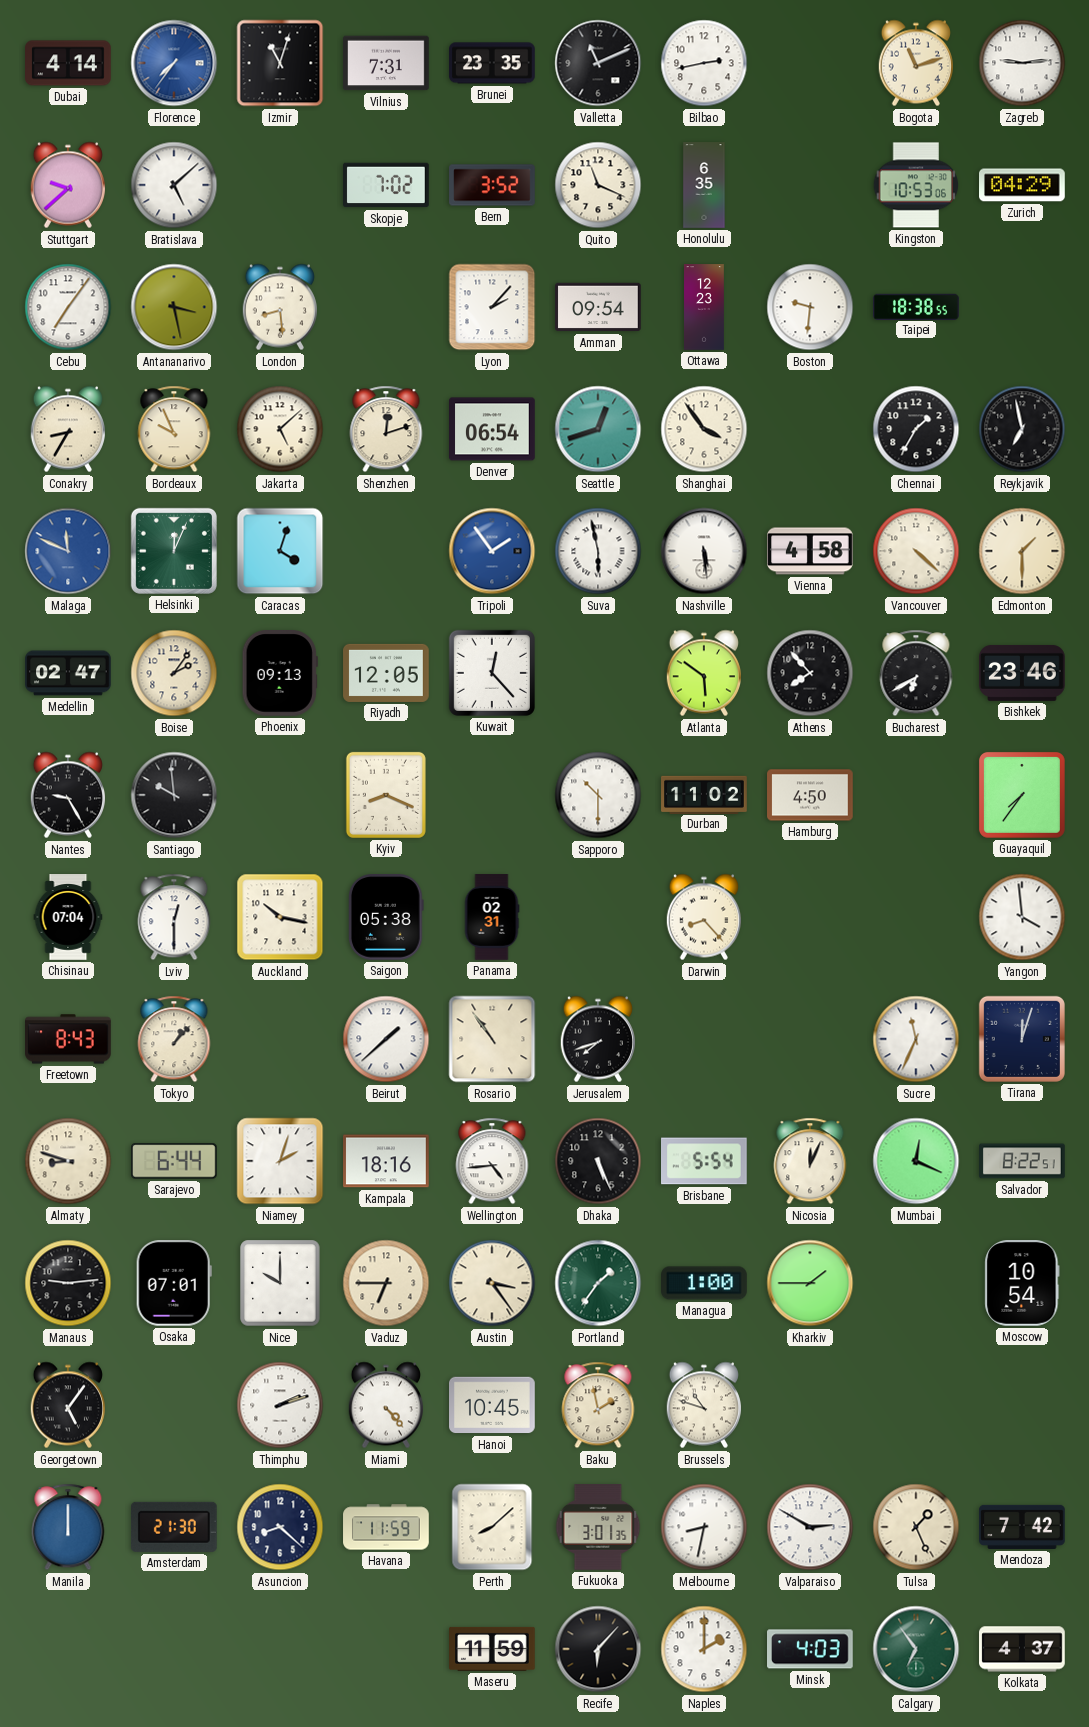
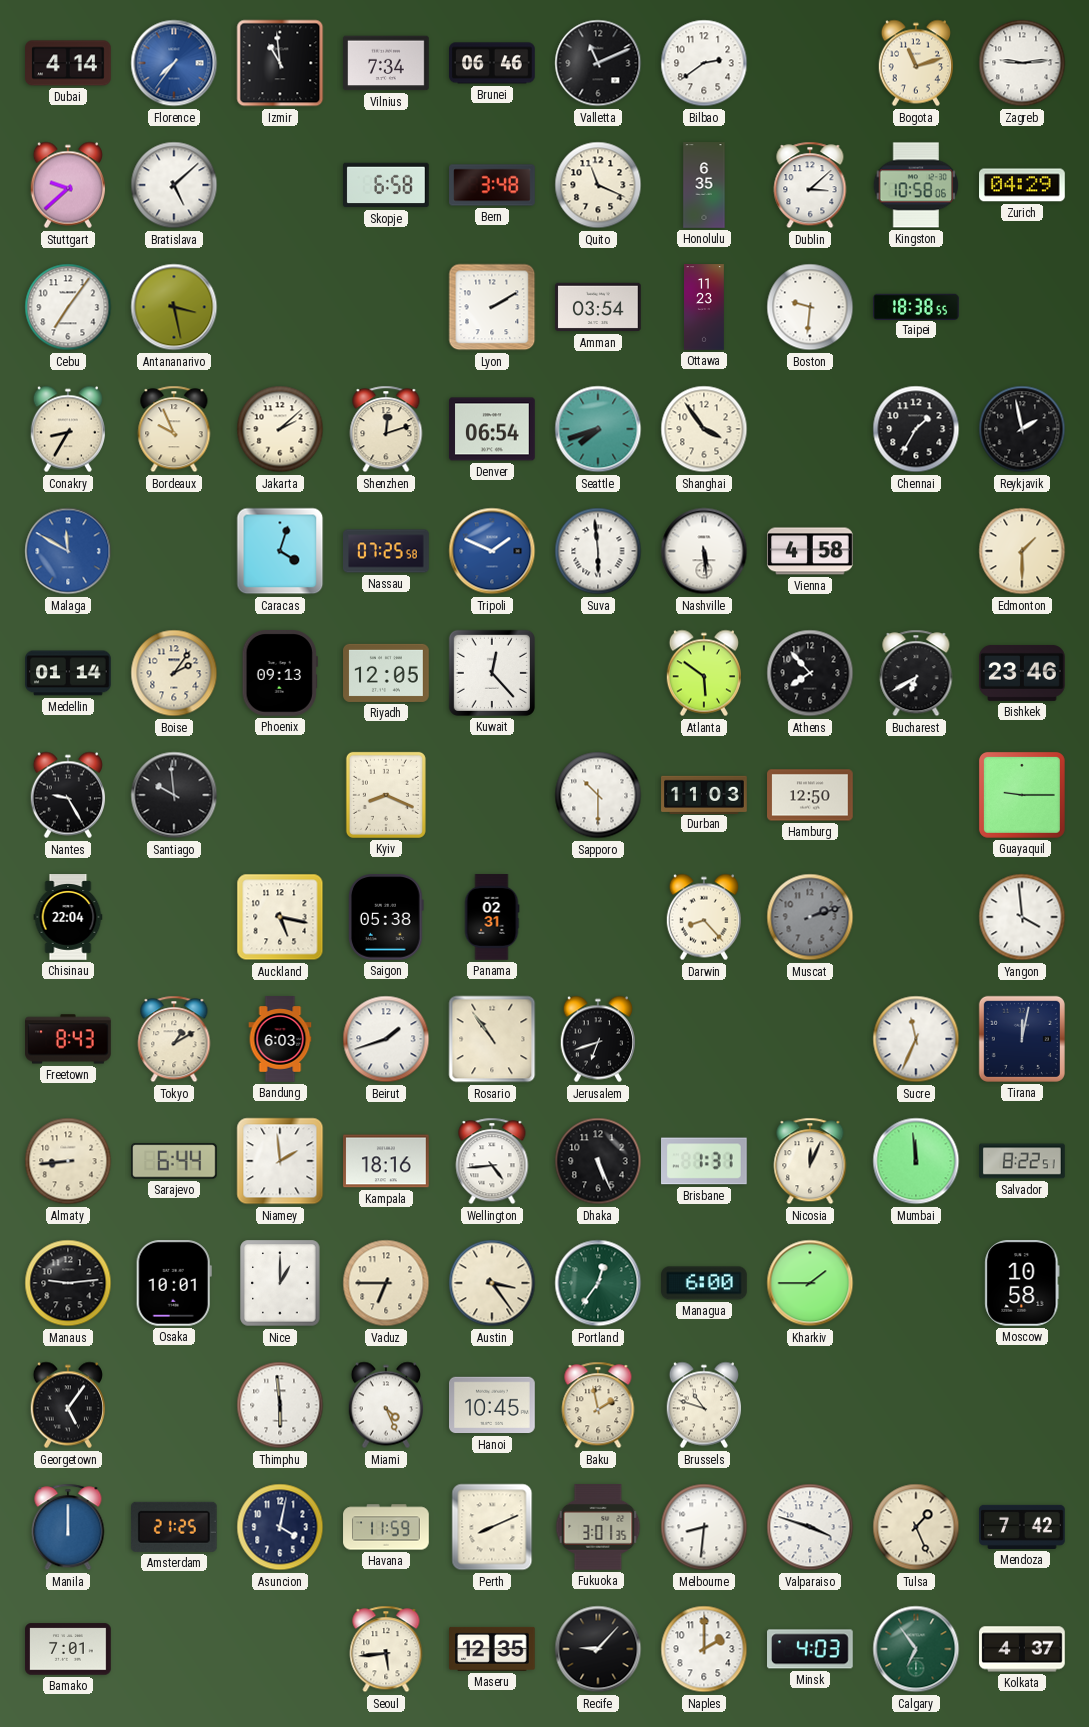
Izmir: 11:03 -> 10:59
Vilnius: 7:31 -> 7:34
Brunei: 23:35 -> 06:46
Bilbao: 2:43 -> 2:39
Skopje: 7:02 -> 6:58
Bern: 3:52 -> 3:48
Dublin: none -> 3:08
Kingston: 10:53 -> 10:58
London: 8:29 -> none
Lyon: 2:07 -> 2:10
Amman: 09:54 -> 03:54
Ottawa: 12:23 -> 11:23
Jakarta: 5:08 -> 2:08
Seattle: 12:42 -> 7:42
Reykjavik: 6:58 -> 1:58
Malaga: 11:49 -> 11:50
Helsinki: 12:04 -> none
Nassau: none -> 07:25
Tripoli: 1:54 -> 1:49
Suva: 5:58 -> 5:59
Vancouver: 4:22 -> none
Medellin: 02:47 -> 01:14
Durban: 11:02 -> 11:03
Hamburg: 4:50 -> 12:50
Guayaquil: 7:36 -> 9:15
Chisinau: 07:04 -> 22:04
Lviv: 12:30 -> none
Auckland: 10:17 -> 5:17
Muscat: none -> 2:12
Tokyo: 1:07 -> 1:10
Bandung: none -> 6:03
Beirut: 1:38 -> 1:42
Jerusalem: 7:42 -> 6:42
Tirana: 12:03 -> 12:02
Almaty: 8:48 -> 8:44
Niamey: 2:03 -> 1:59
Brisbane: 5:54 -> 1:31
Mumbai: 12:19 -> 11:59
Osaka: 07:01 -> 10:01
Nice: 10:00 -> 1:00
Portland: 1:36 -> 12:36
Managua: 1:00 -> 6:00
Moscow: 10:54 -> 10:58
Thimphu: 2:12 -> 5:59
Miami: 4:23 -> 4:26
Amsterdam: 21:30 -> 21:25
Asuncion: 8:22 -> 4:02
Perth: 8:08 -> 8:11
Melbourne: 8:32 -> 8:31
Valparaiso: 2:50 -> 3:48
Bamako: none -> 7:01
Seoul: none -> 5:44
Maseru: 11:59 -> 12:35
Recife: 6:07 -> 9:07
